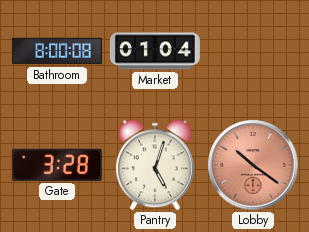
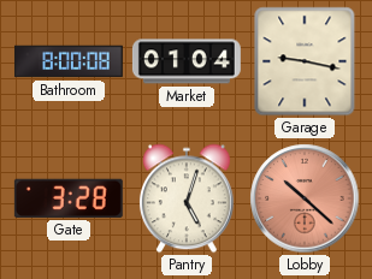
Garage: none -> 9:17
Lobby: 10:21 -> 10:22
